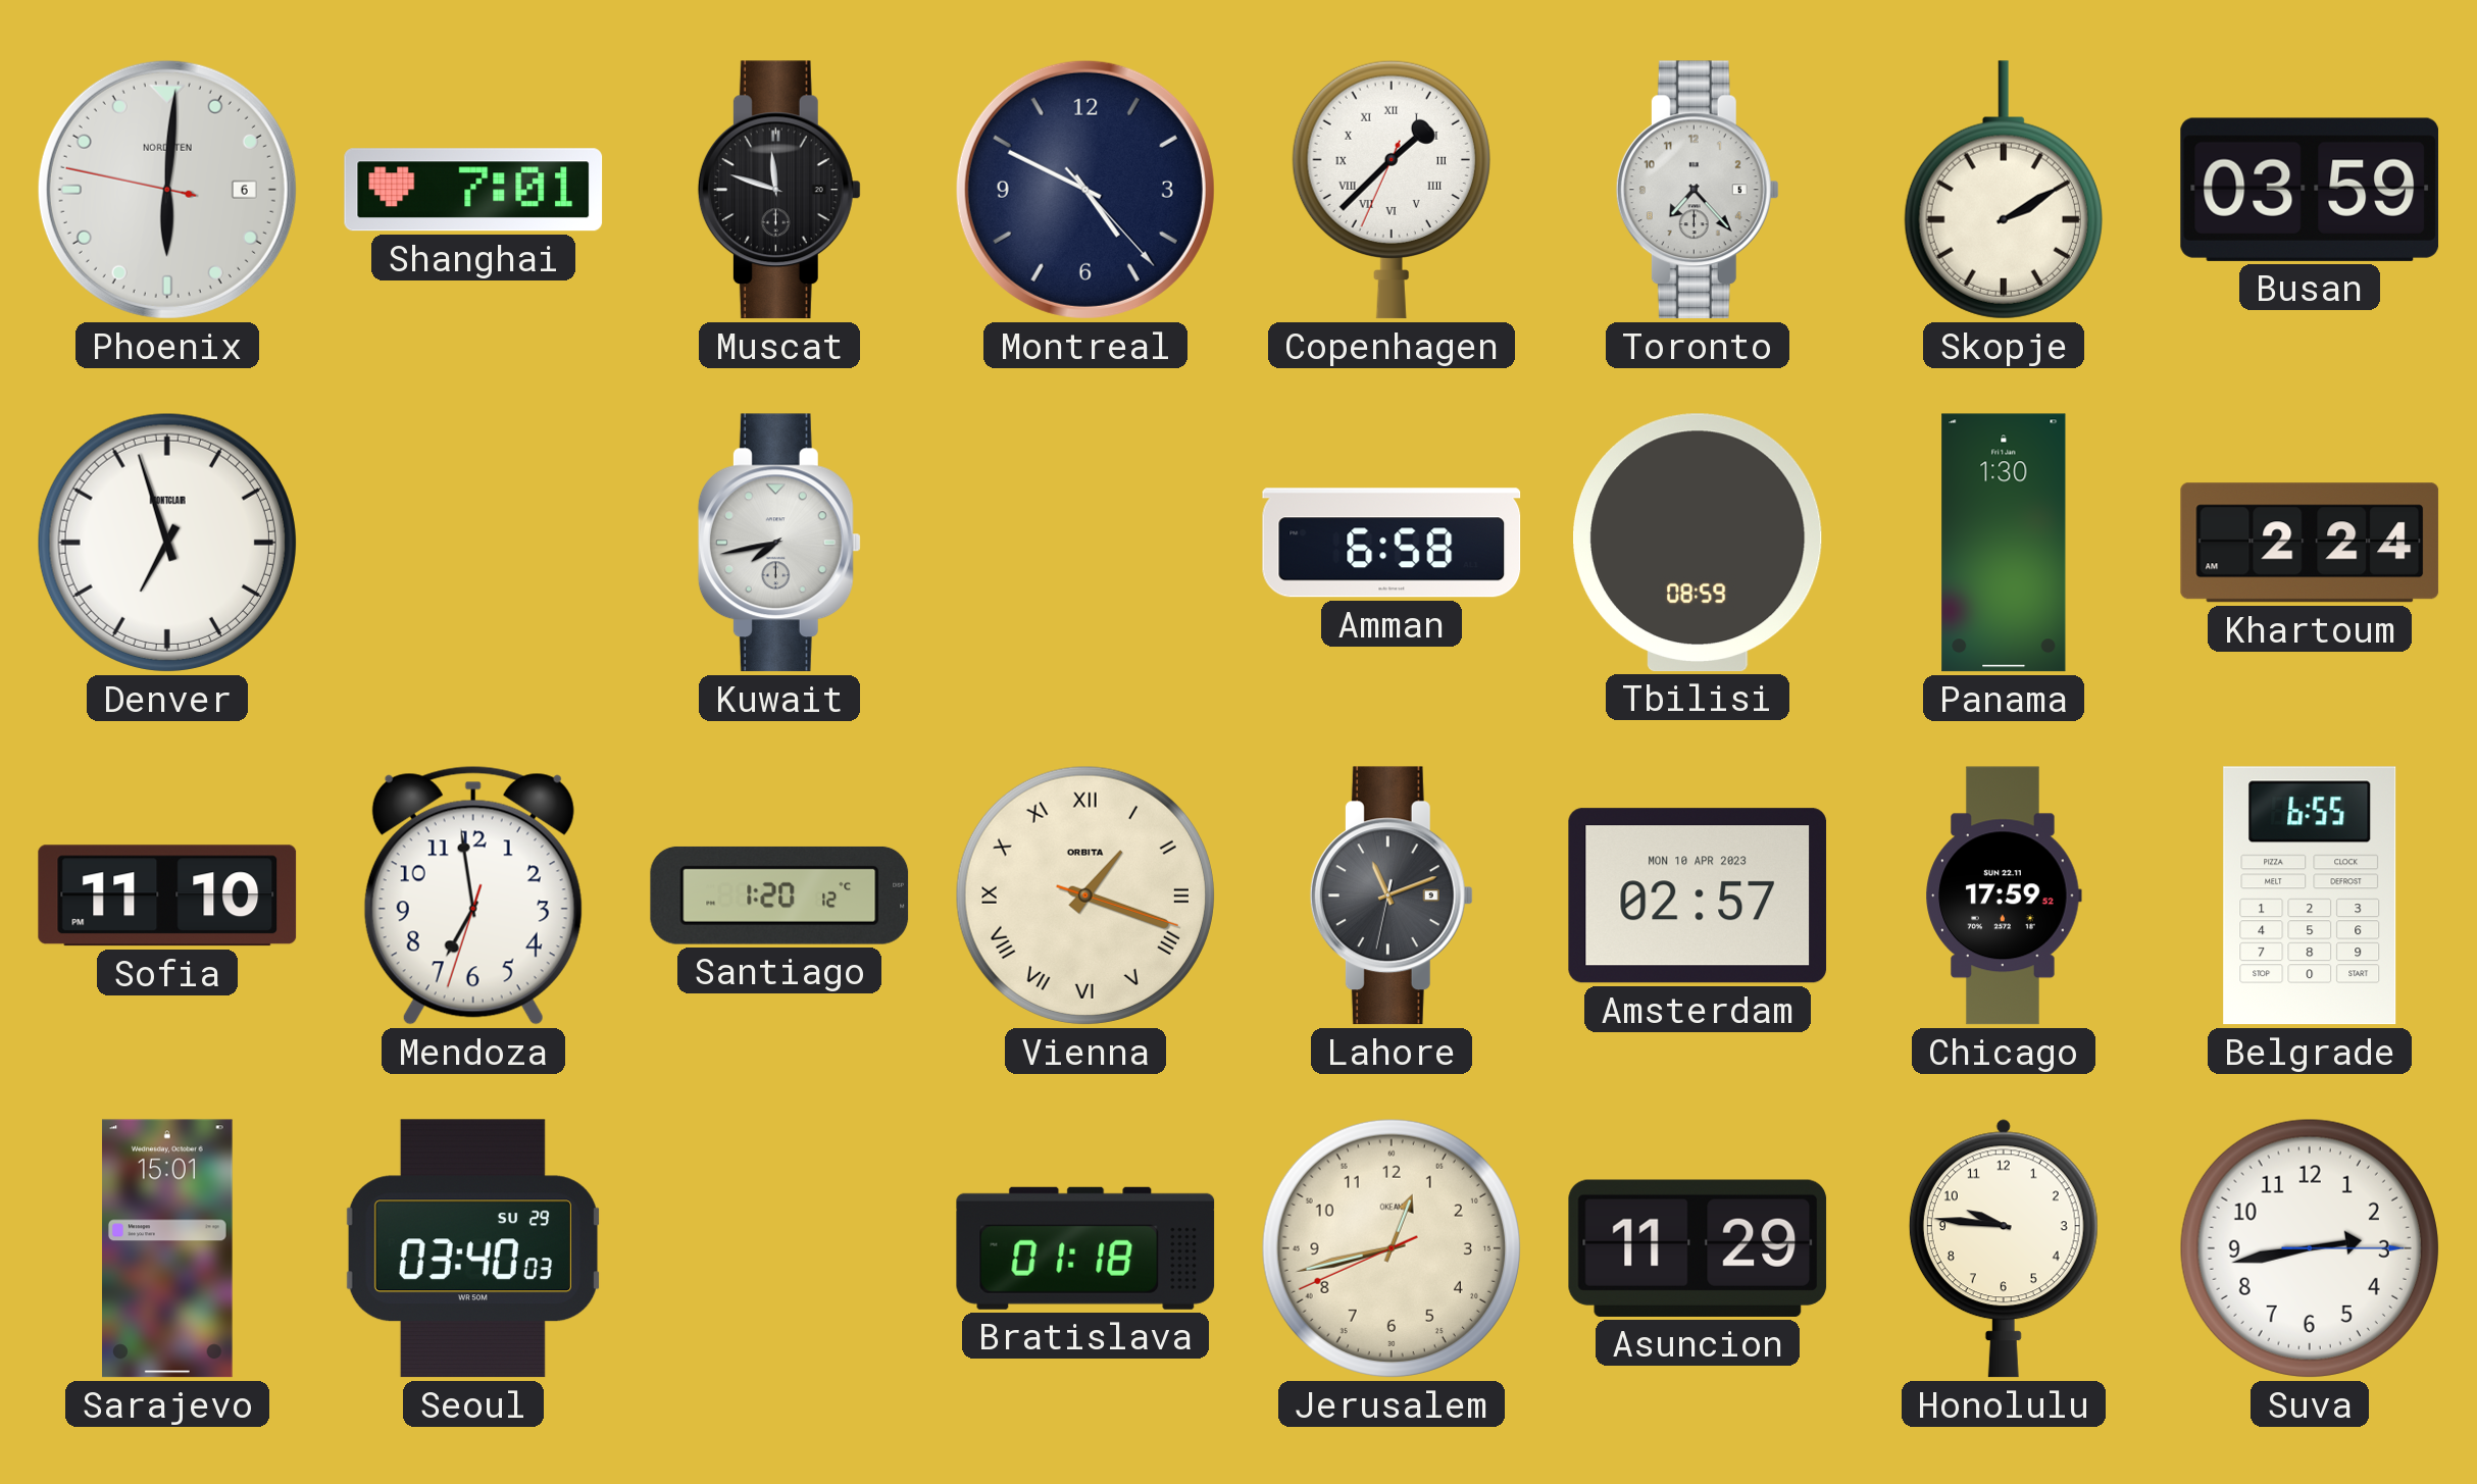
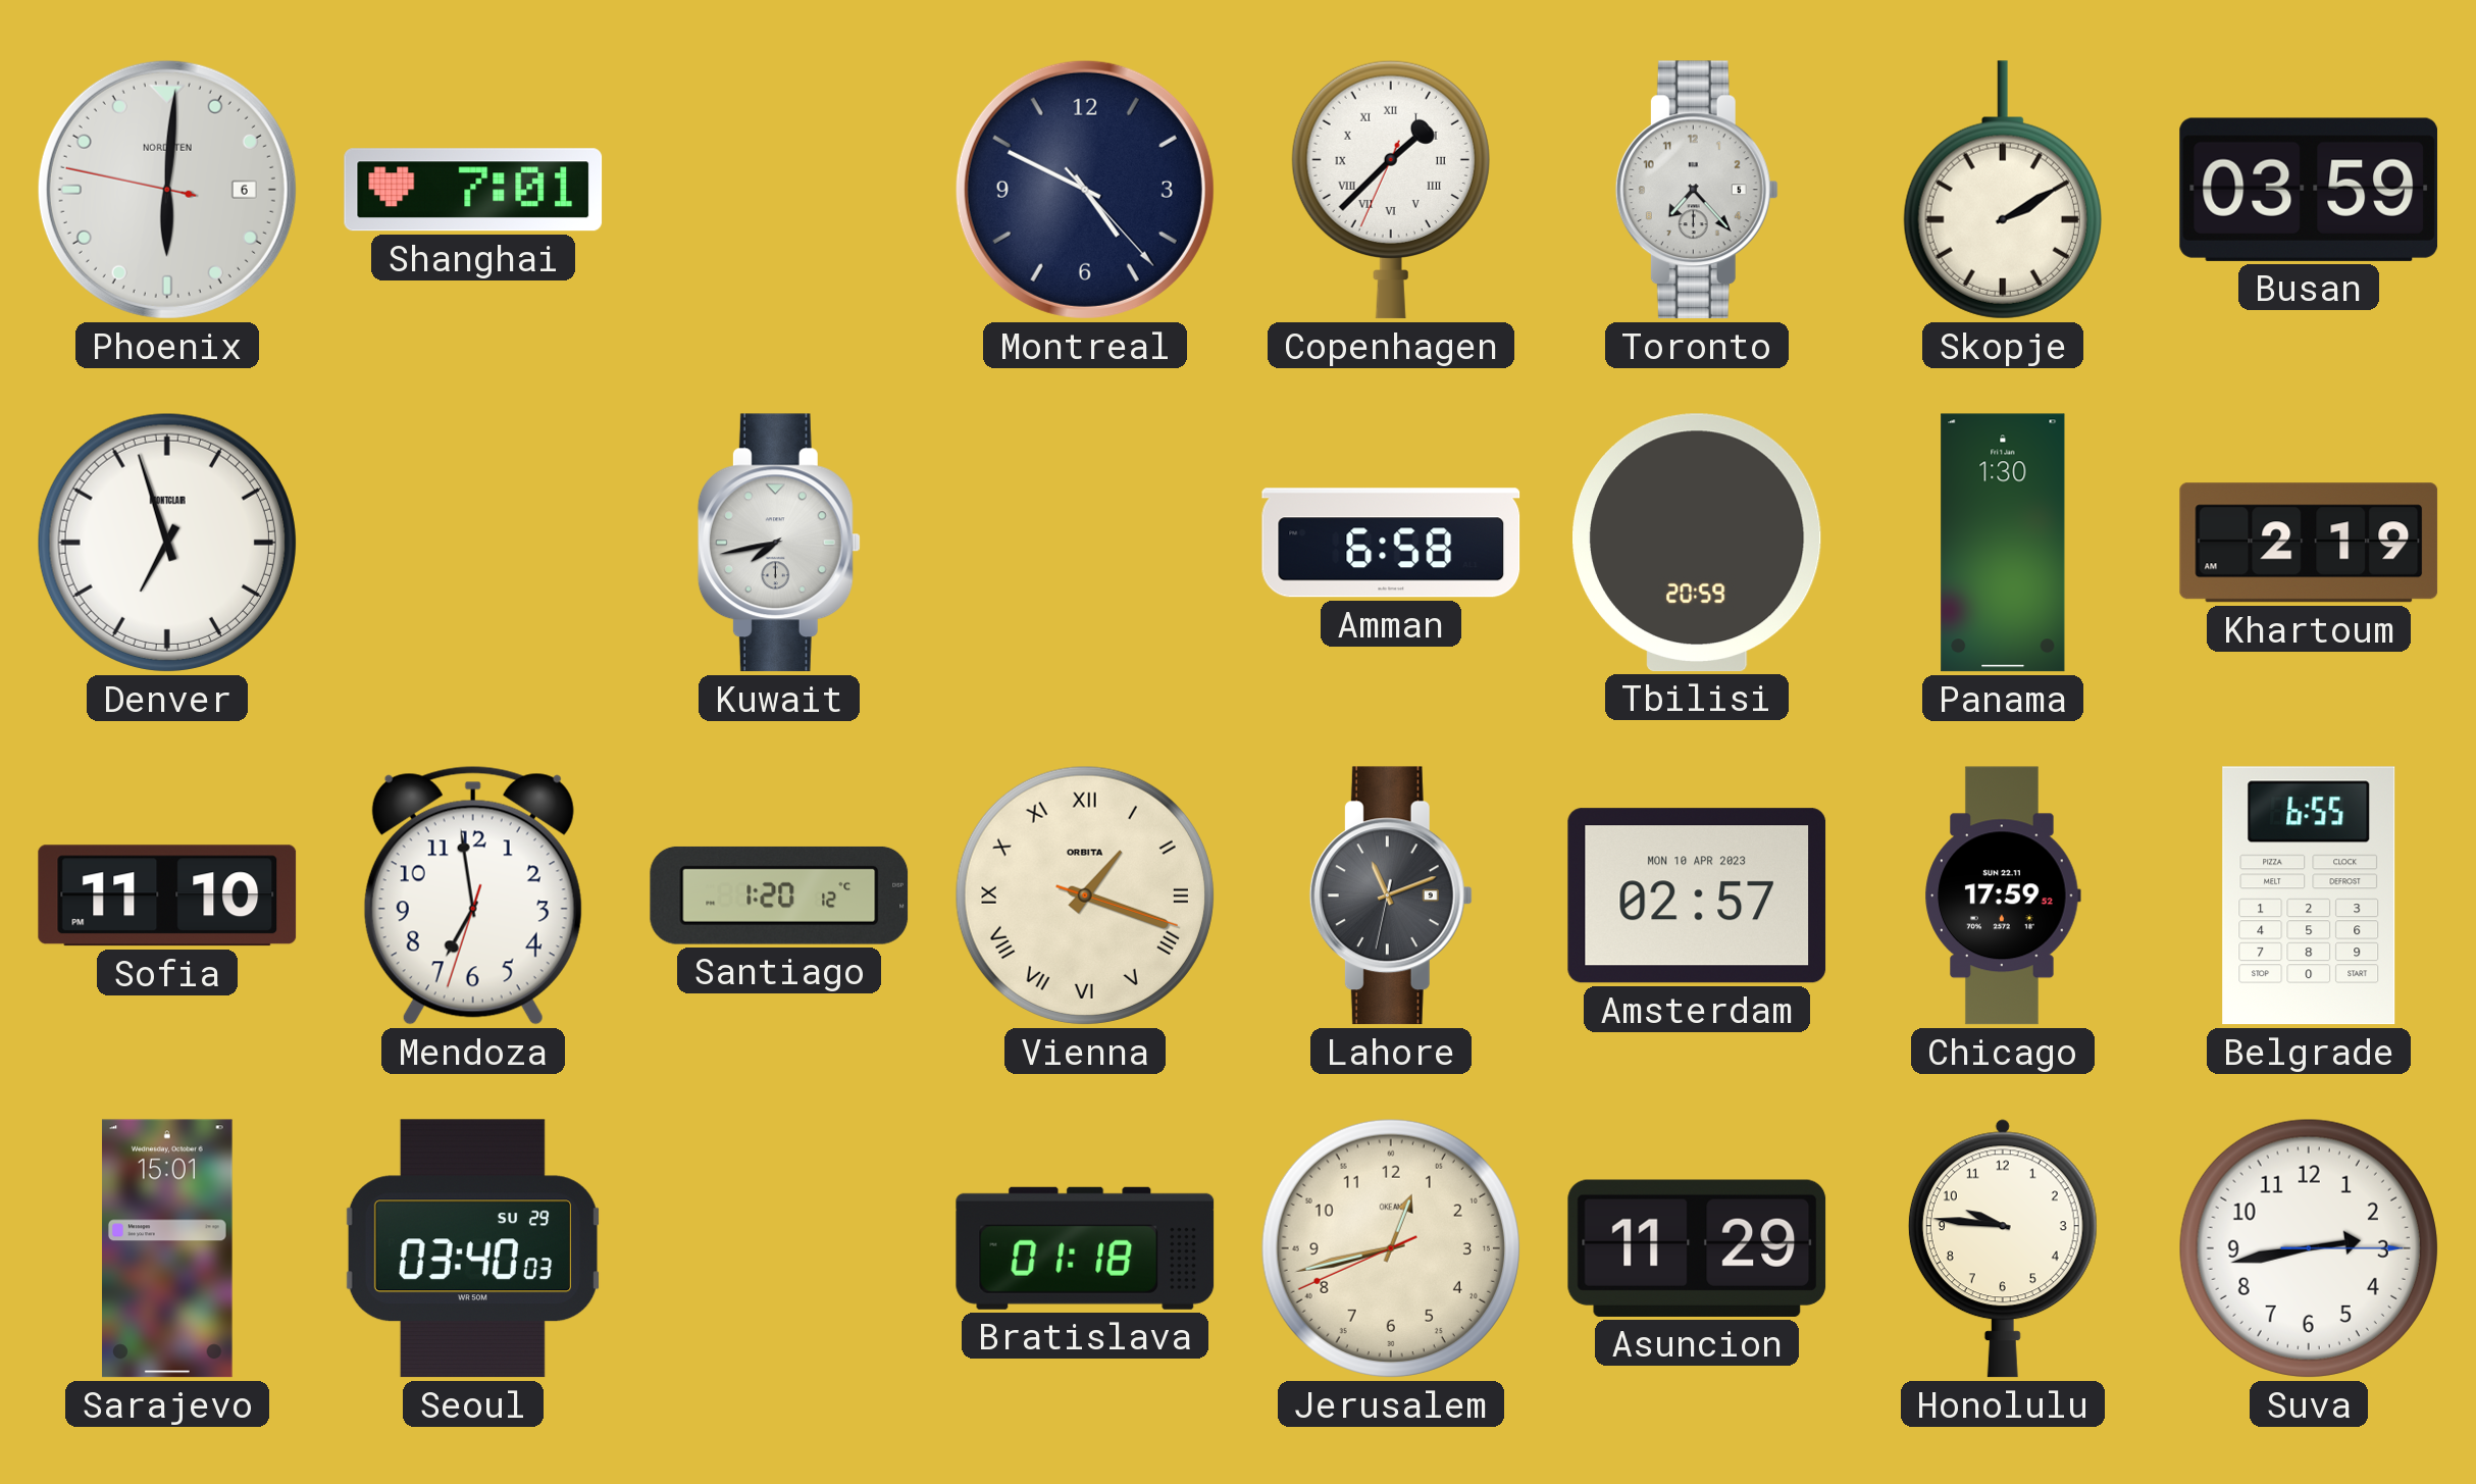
Muscat: 11:48 -> none
Tbilisi: 08:59 -> 20:59
Khartoum: 2:24 -> 2:19
